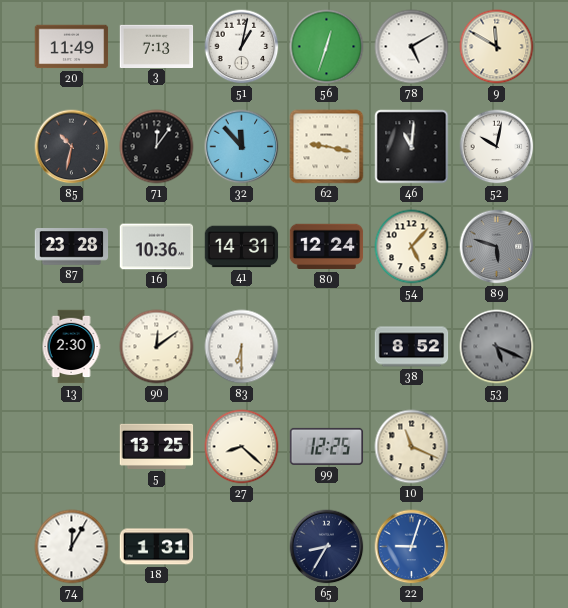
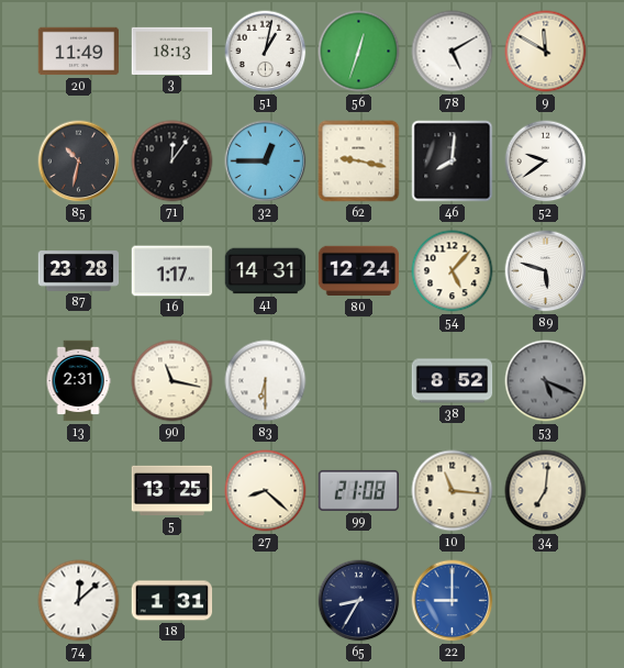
3: 7:13 -> 18:13
32: 11:53 -> 12:45
46: 11:01 -> 8:01
52: 10:02 -> 9:39
16: 10:36 -> 1:17
89 dial: grey -> white
13: 2:30 -> 2:31
90: 12:09 -> 11:17
99: 12:25 -> 21:08
10: 11:19 -> 11:16
34: none -> 7:01
74: 12:05 -> 12:08
22: 9:03 -> 9:00
